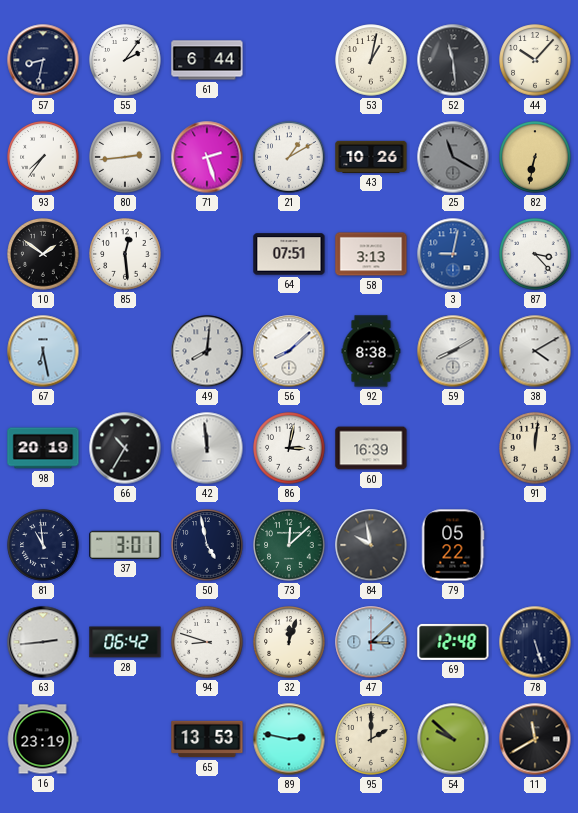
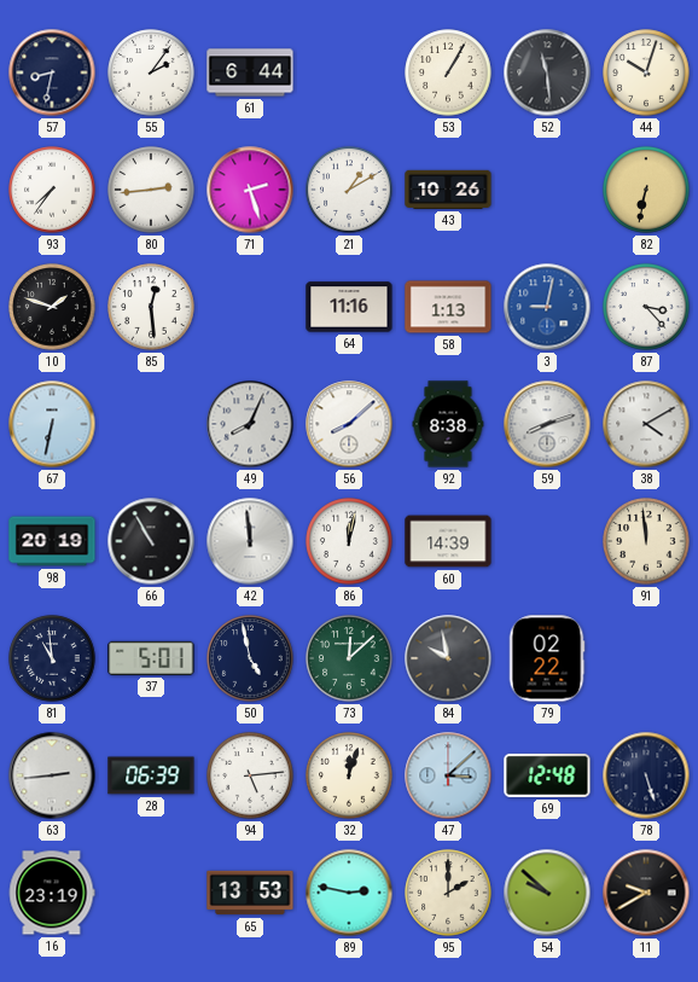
53: 1:02 -> 1:05
44: 10:07 -> 10:03
25: 11:20 -> none
10: 1:51 -> 1:48
64: 07:51 -> 11:16
58: 3:13 -> 1:13
67: 6:28 -> 6:32
49: 8:01 -> 8:04
59: 8:10 -> 8:12
66: 10:35 -> 10:55
86: 3:02 -> 12:02
60: 16:39 -> 14:39
91: 12:01 -> 11:59
37: 3:01 -> 5:01
79: 05:22 -> 02:22
28: 06:42 -> 06:39
94: 8:48 -> 5:14
11: 11:40 -> 9:40
